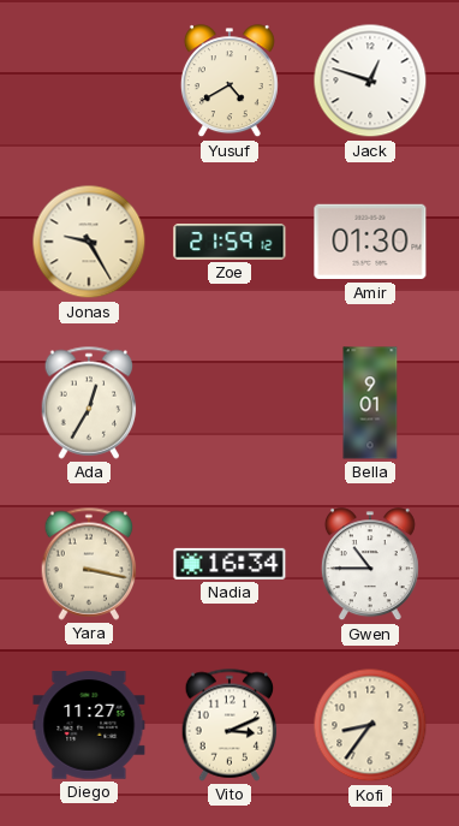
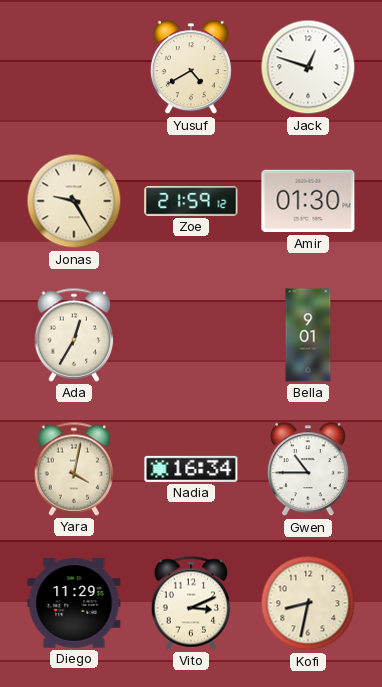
Yara: 3:17 -> 4:02
Diego: 11:27 -> 11:29
Kofi: 8:36 -> 8:32
